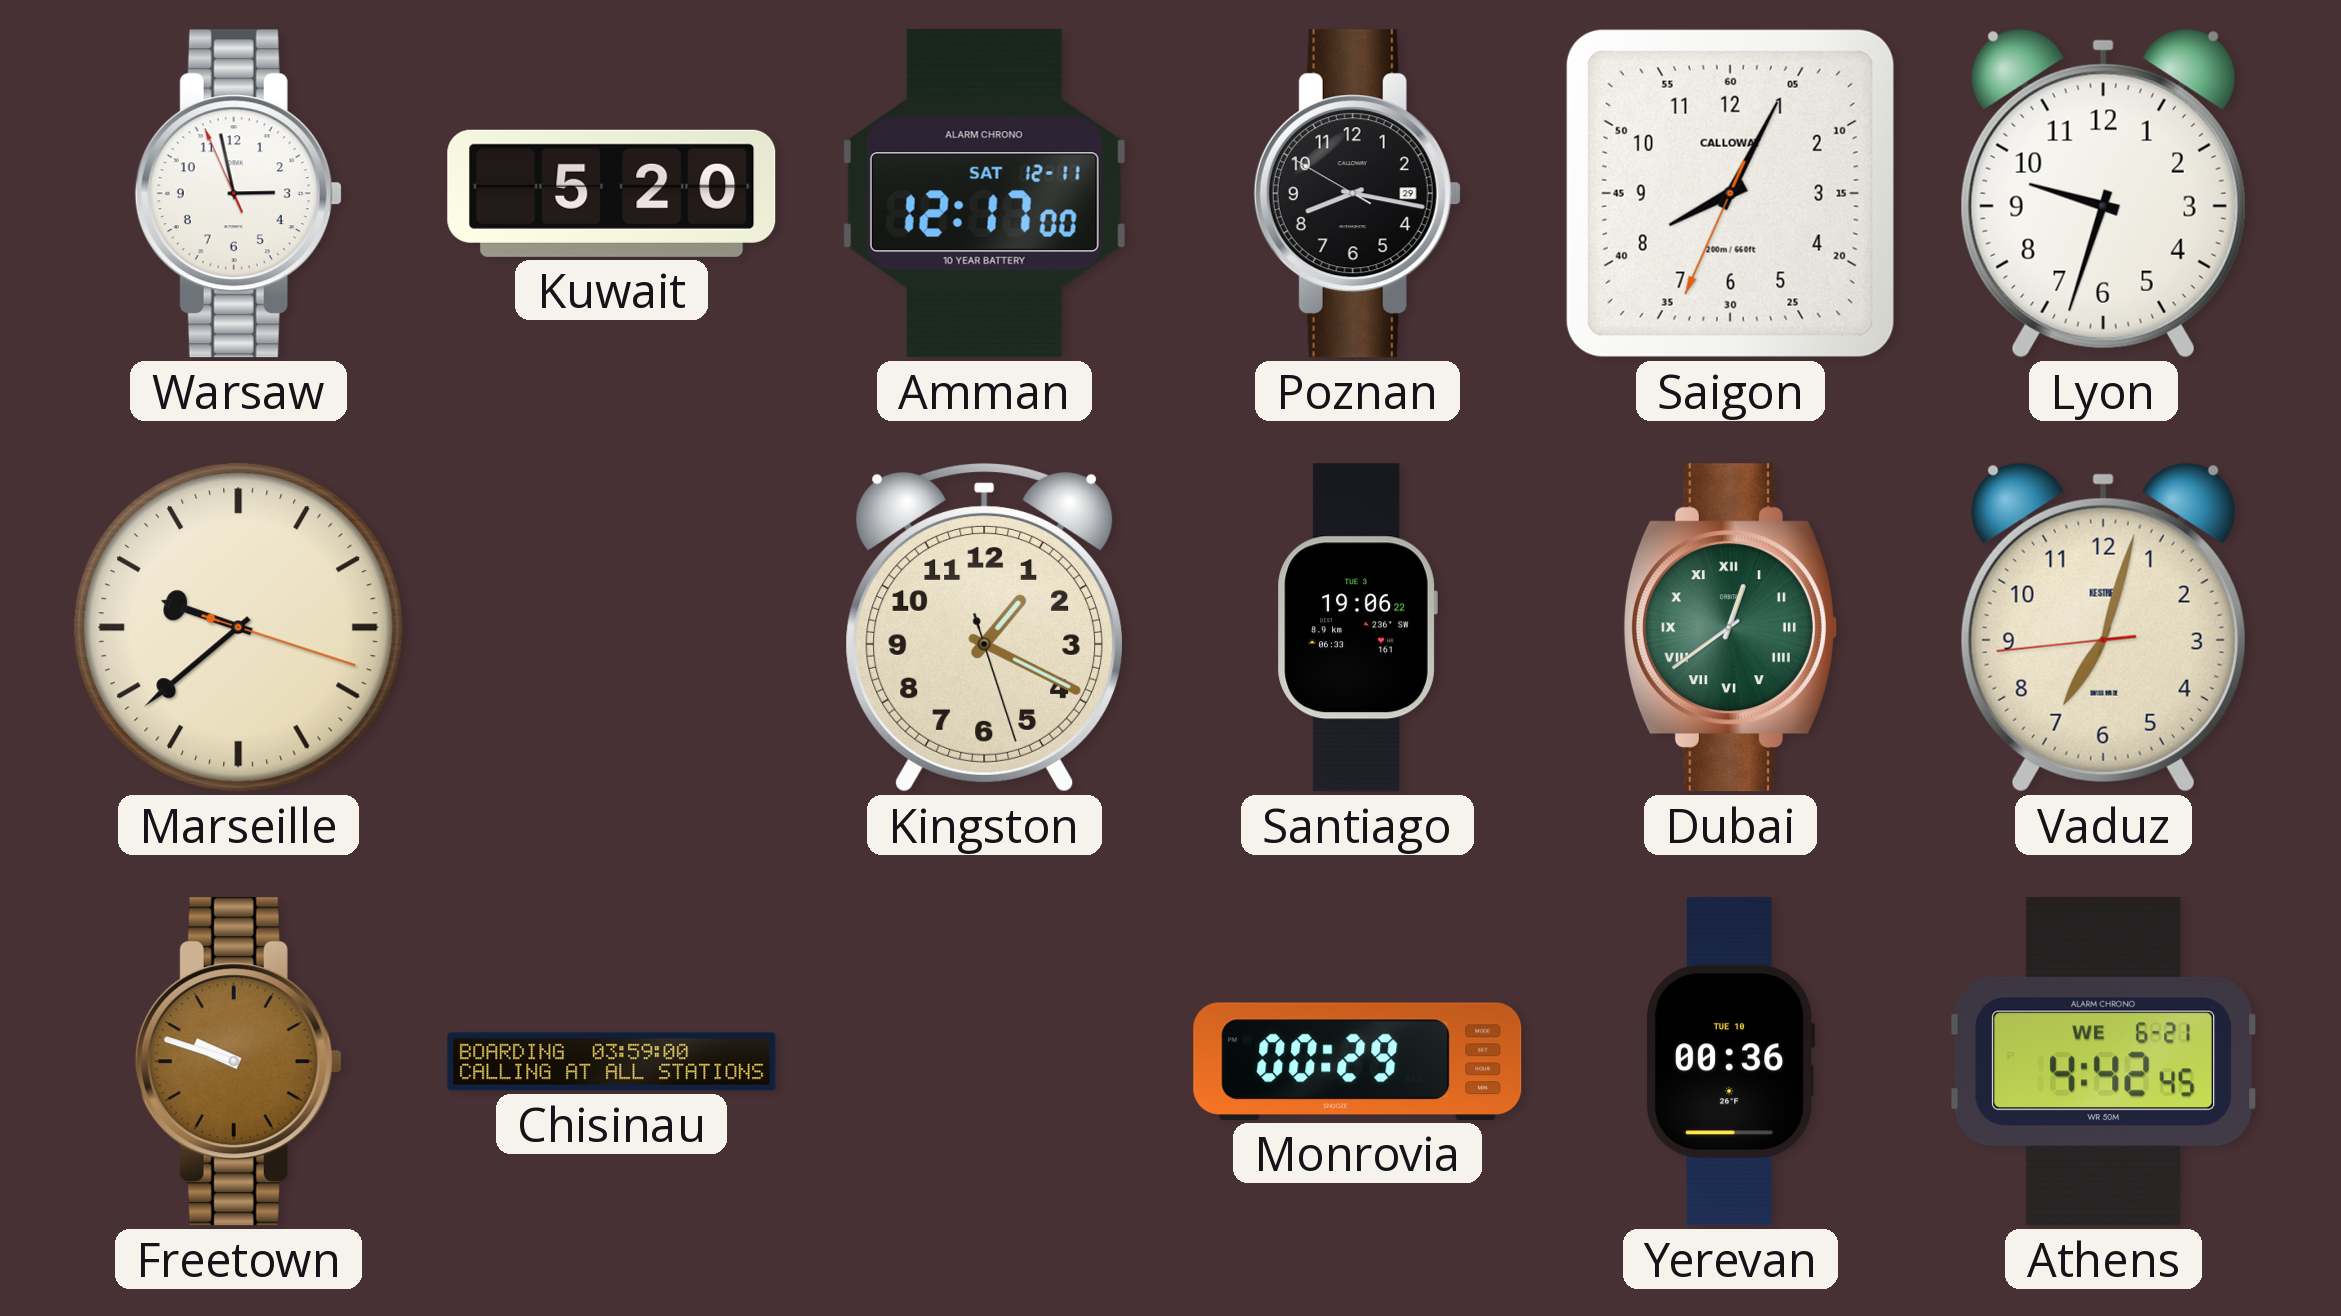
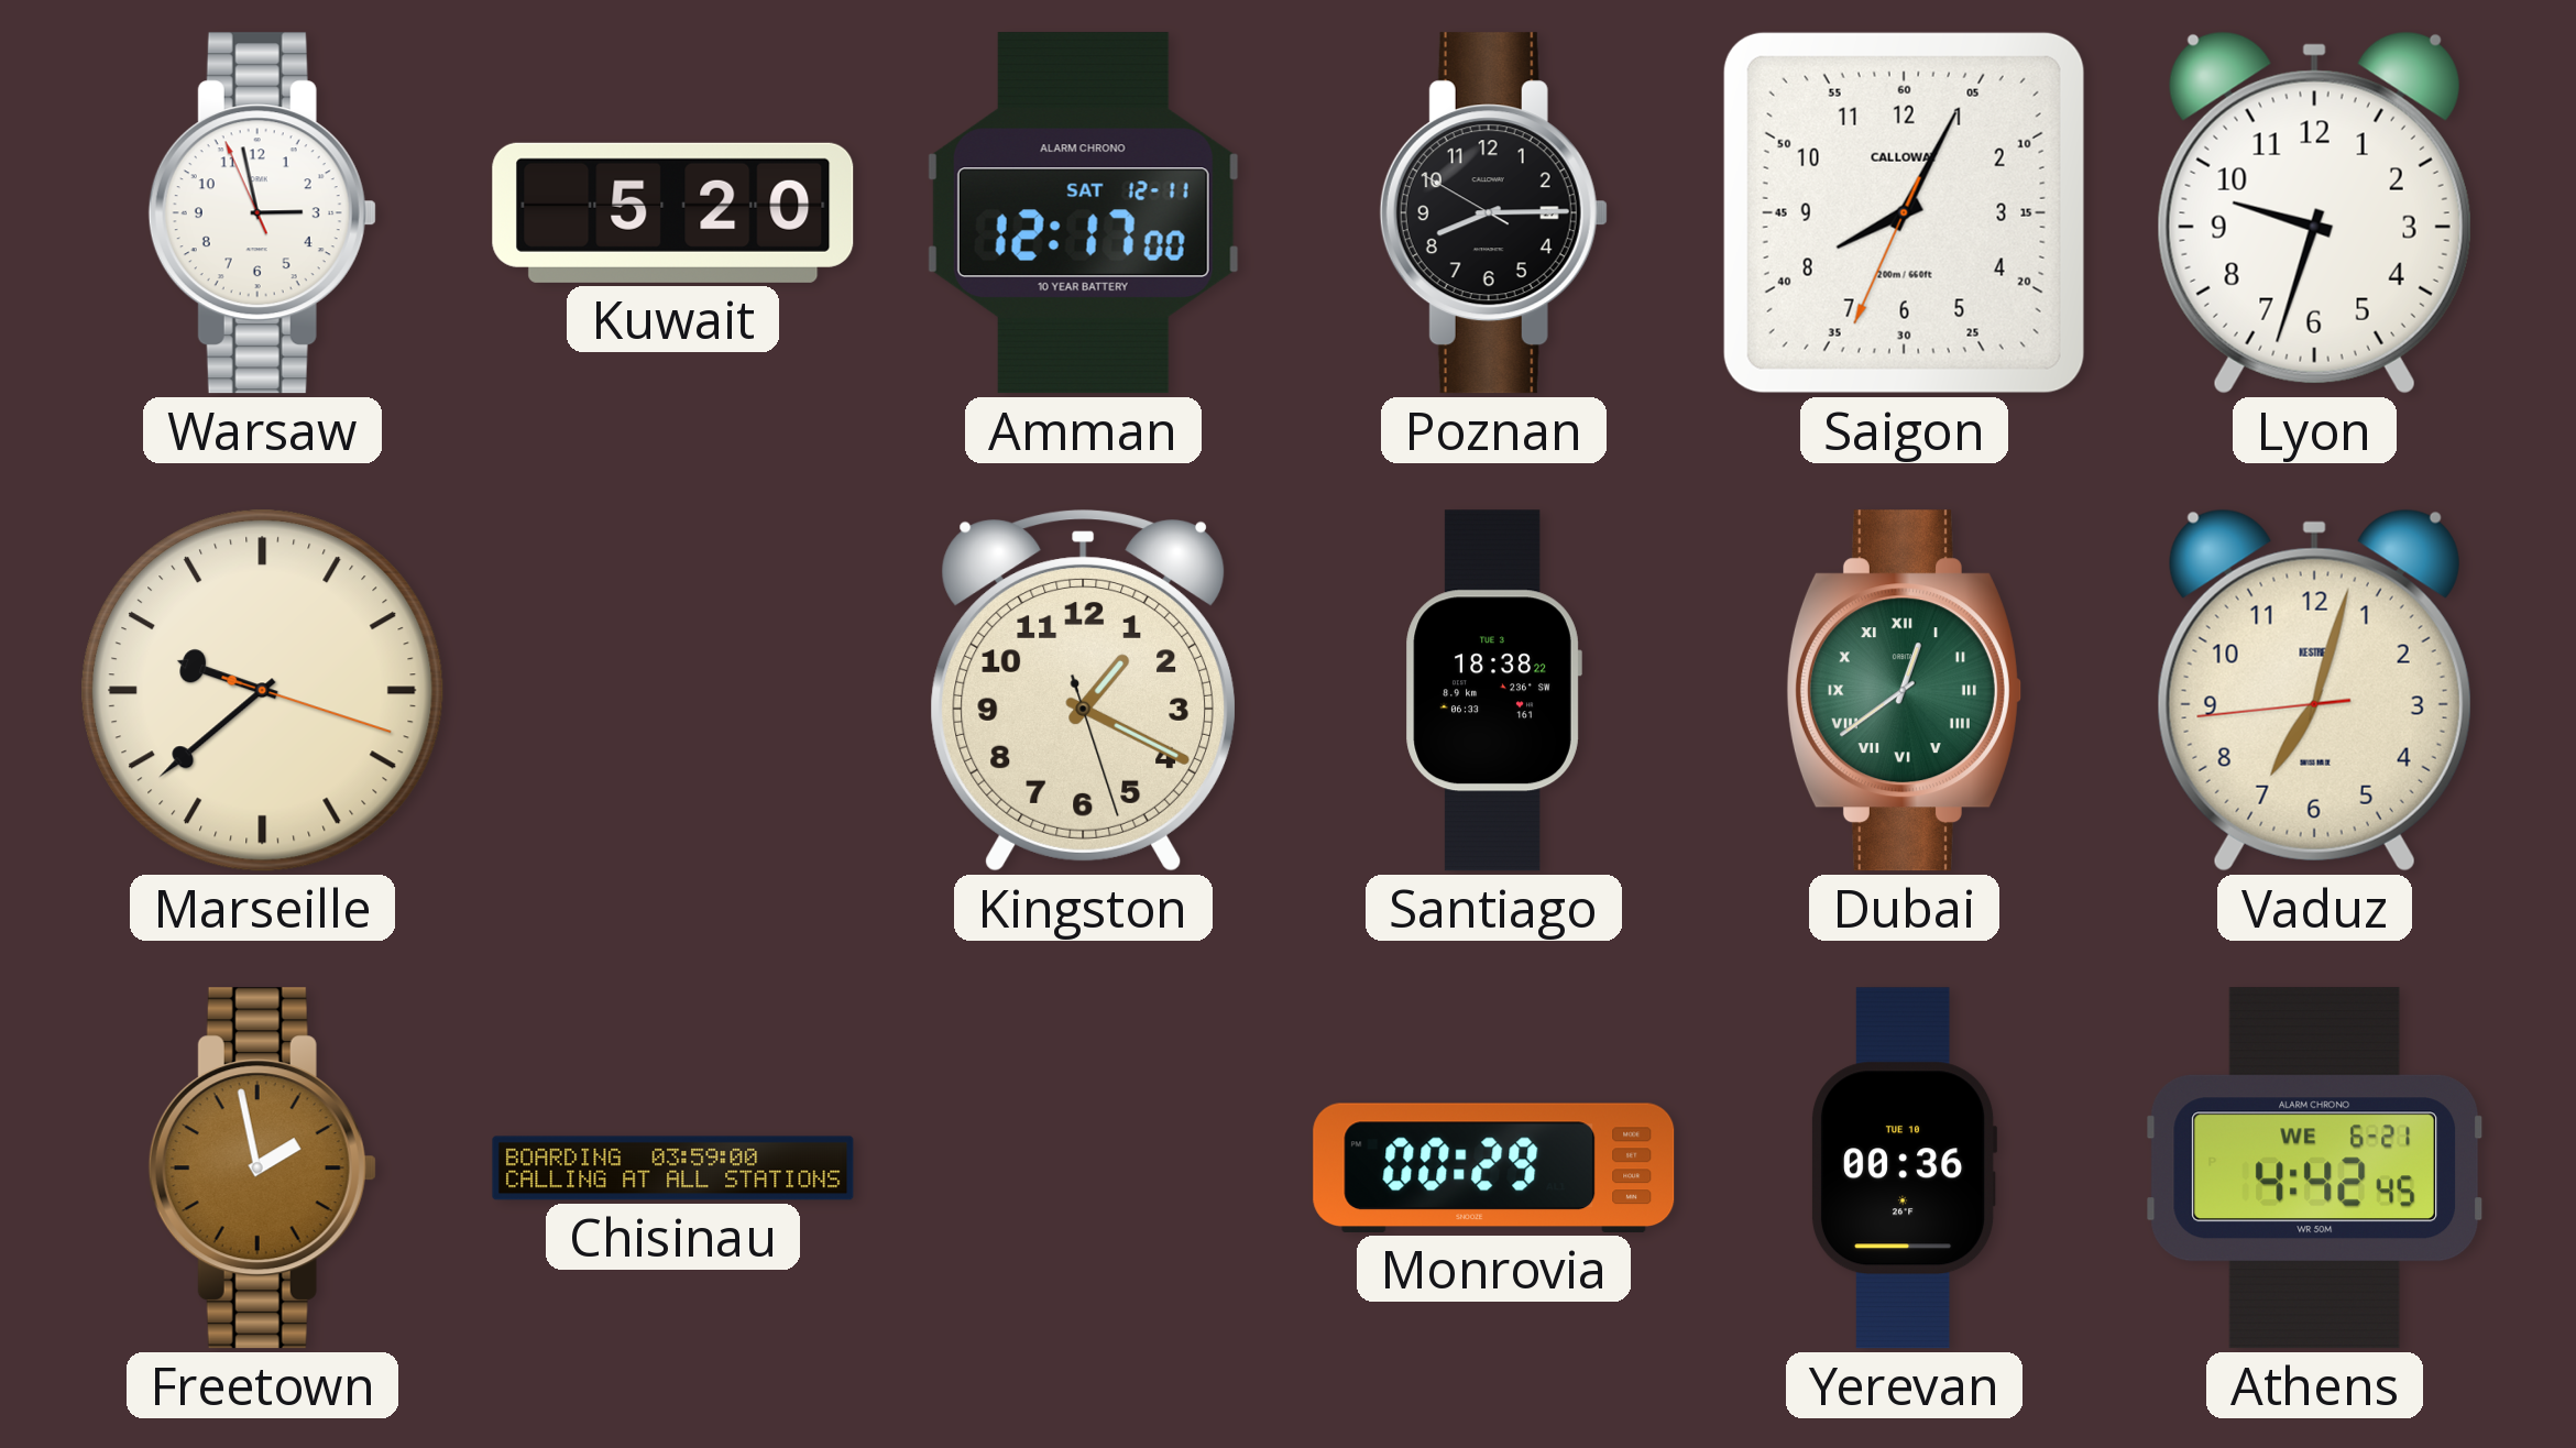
Poznan: 8:16 -> 8:14
Santiago: 19:06 -> 18:38
Freetown: 9:48 -> 1:58
